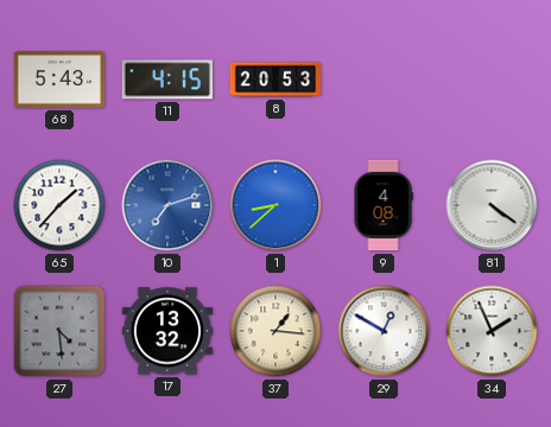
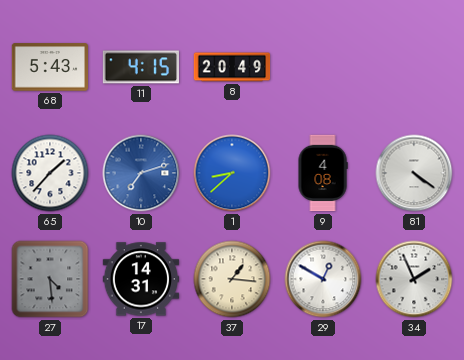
8: 20:53 -> 20:49
17: 13:32 -> 14:31
